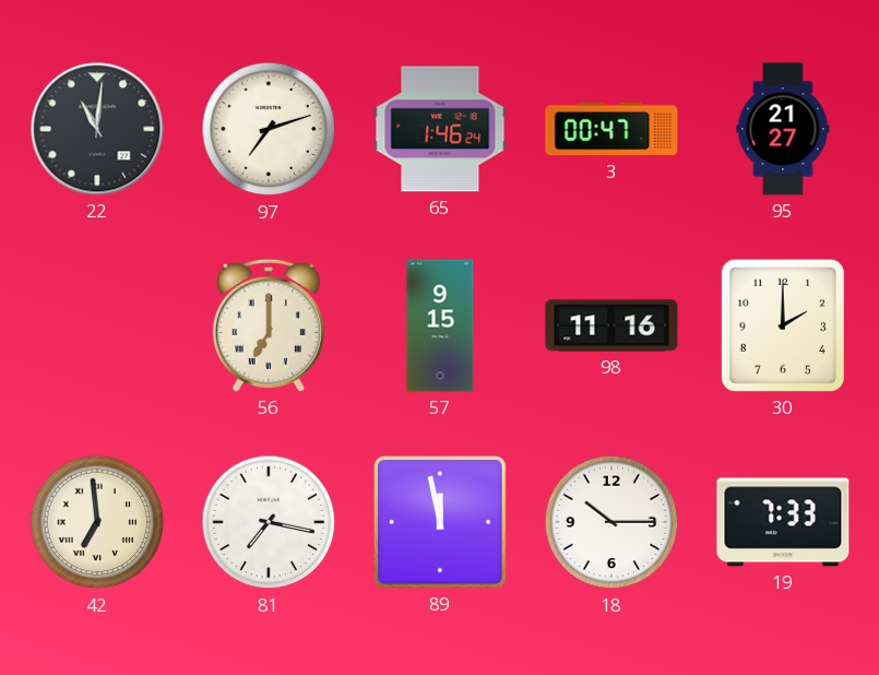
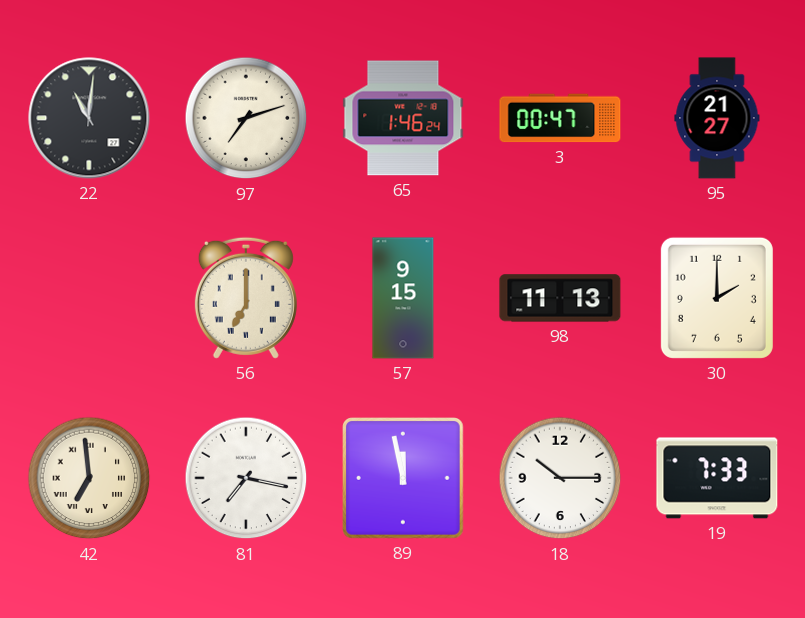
98: 11:16 -> 11:13
